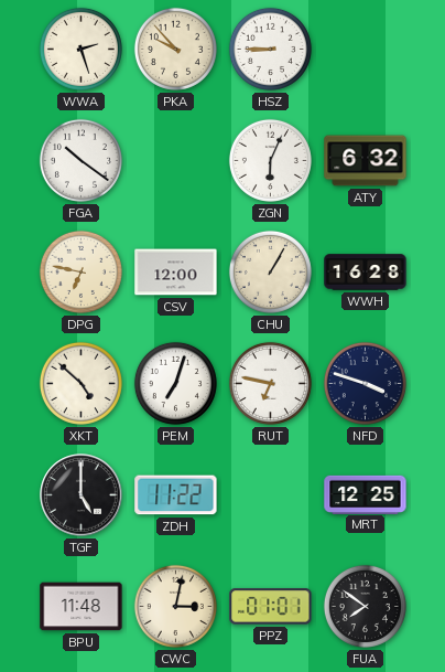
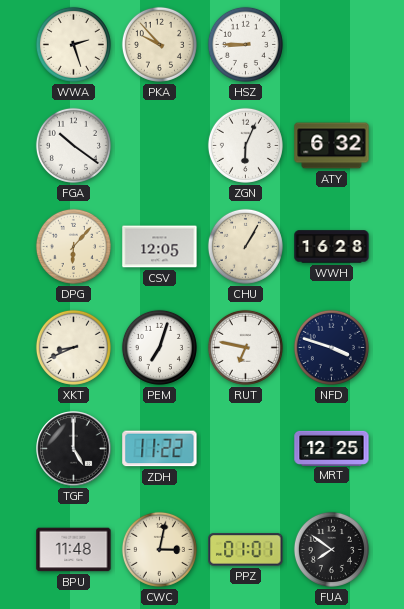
DPG: 6:47 -> 6:07
CSV: 12:00 -> 12:05
XKT: 4:52 -> 8:41
